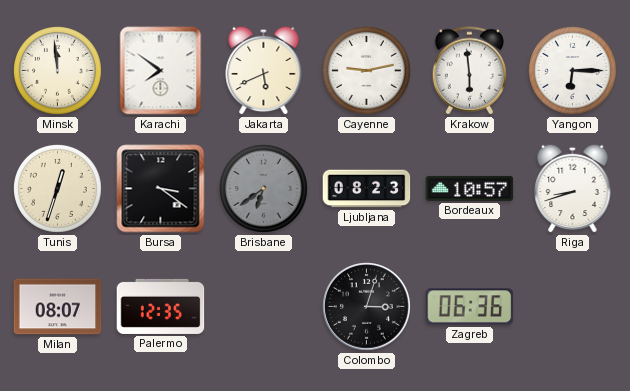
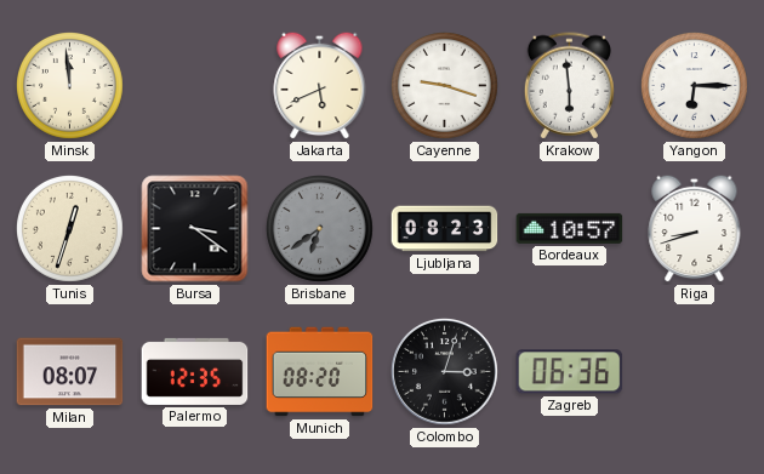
Karachi: 7:51 -> none
Cayenne: 9:13 -> 9:18
Munich: none -> 08:20
